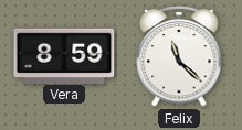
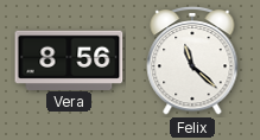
Vera: 8:59 -> 8:56
